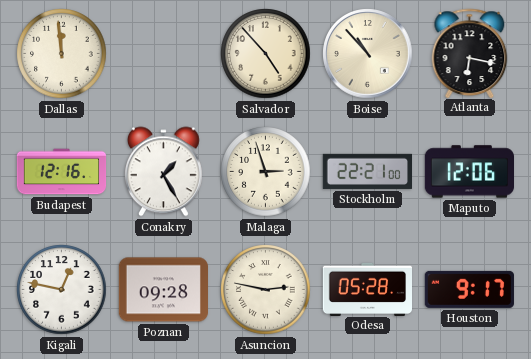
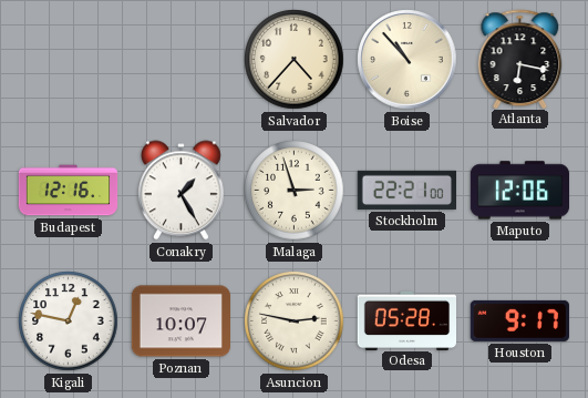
Dallas: 11:59 -> none
Salvador: 4:53 -> 4:37
Poznan: 09:28 -> 10:07
